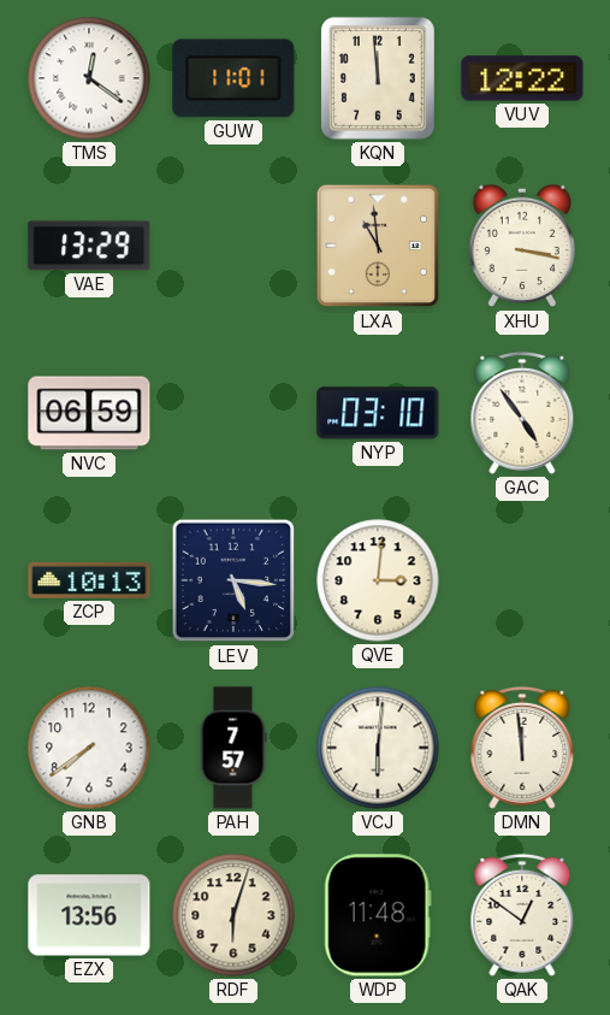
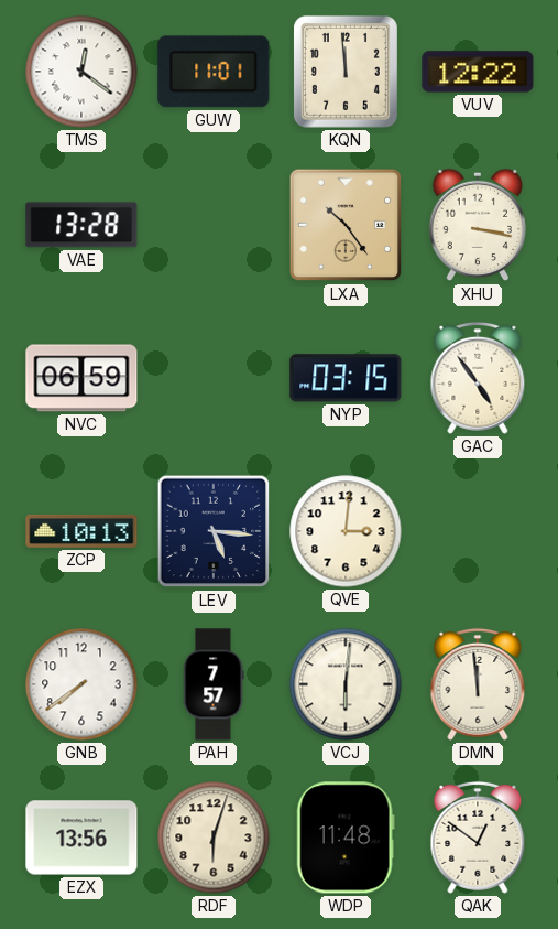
VAE: 13:29 -> 13:28
LXA: 10:59 -> 10:24
NYP: 03:10 -> 03:15
